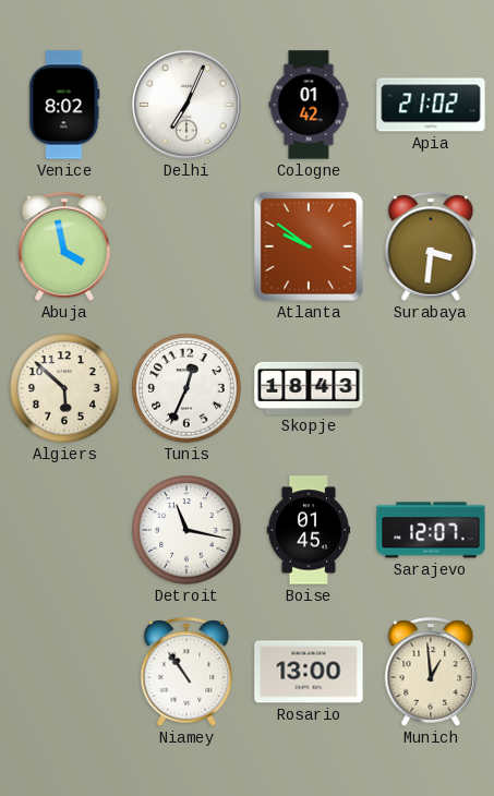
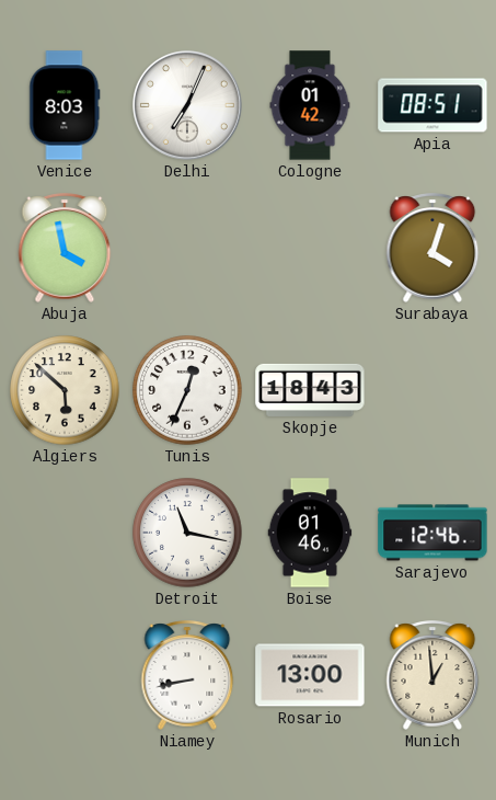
Venice: 8:02 -> 8:03
Apia: 21:02 -> 08:51
Atlanta: 9:51 -> none
Surabaya: 3:31 -> 4:03
Boise: 01:45 -> 01:46
Sarajevo: 12:07 -> 12:46
Niamey: 10:54 -> 8:43
